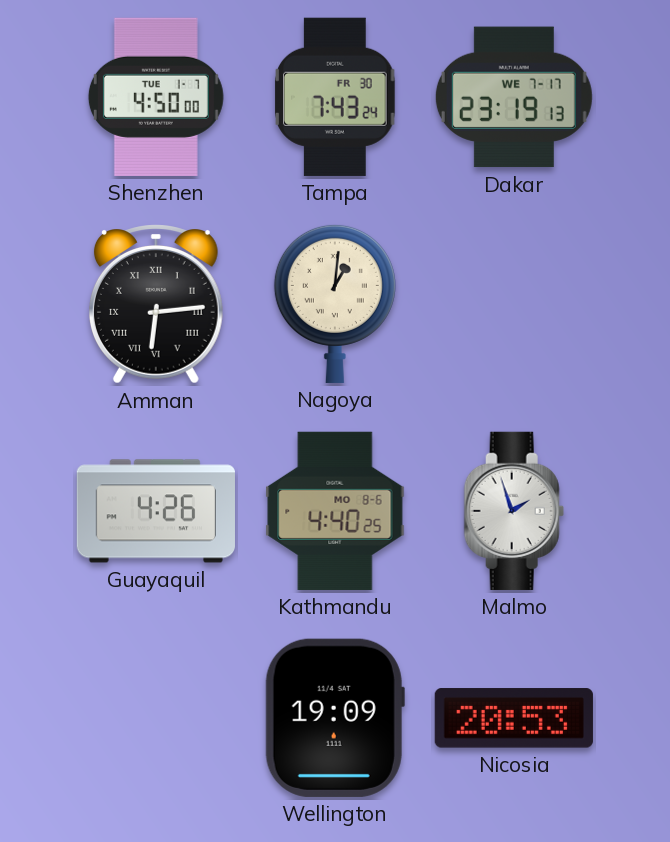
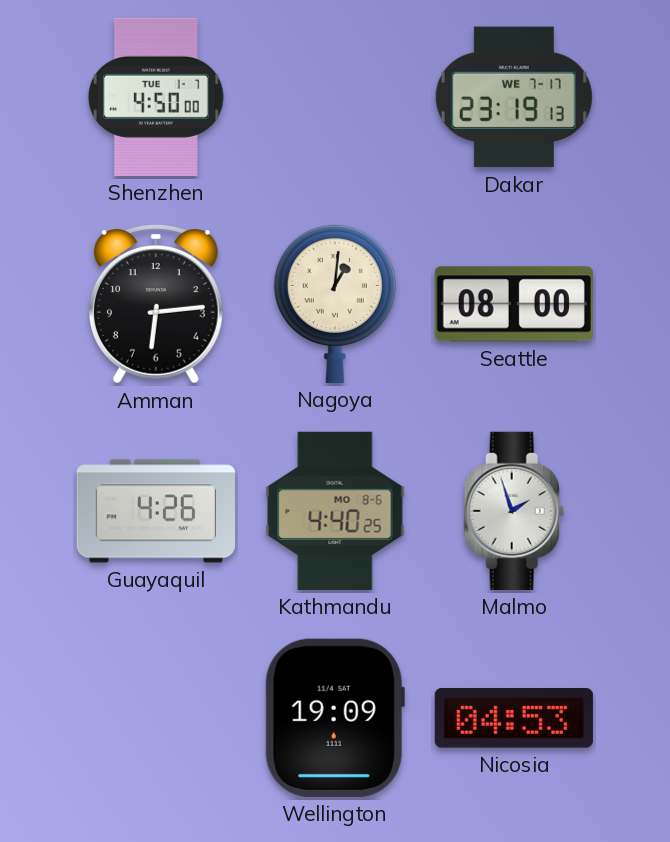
Tampa: 7:43 -> none
Amman numerals: Roman -> Arabic
Seattle: none -> 08:00
Nicosia: 20:53 -> 04:53
